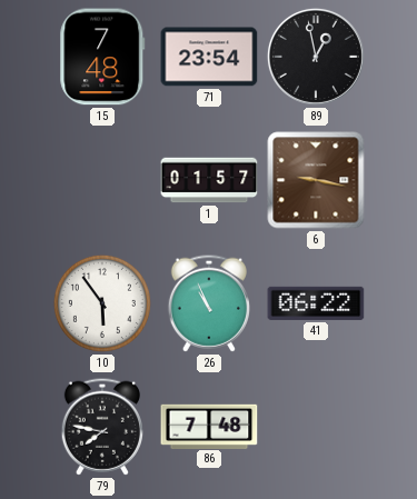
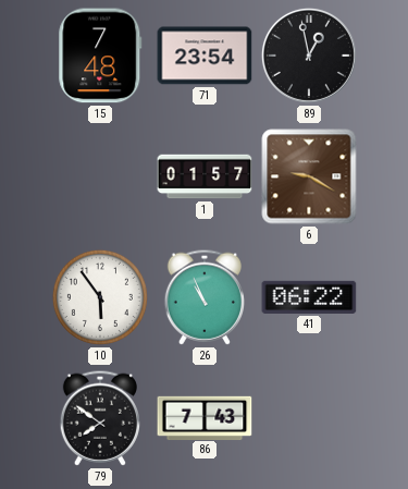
6: 9:17 -> 9:20
79: 7:47 -> 7:51
86: 7:48 -> 7:43
